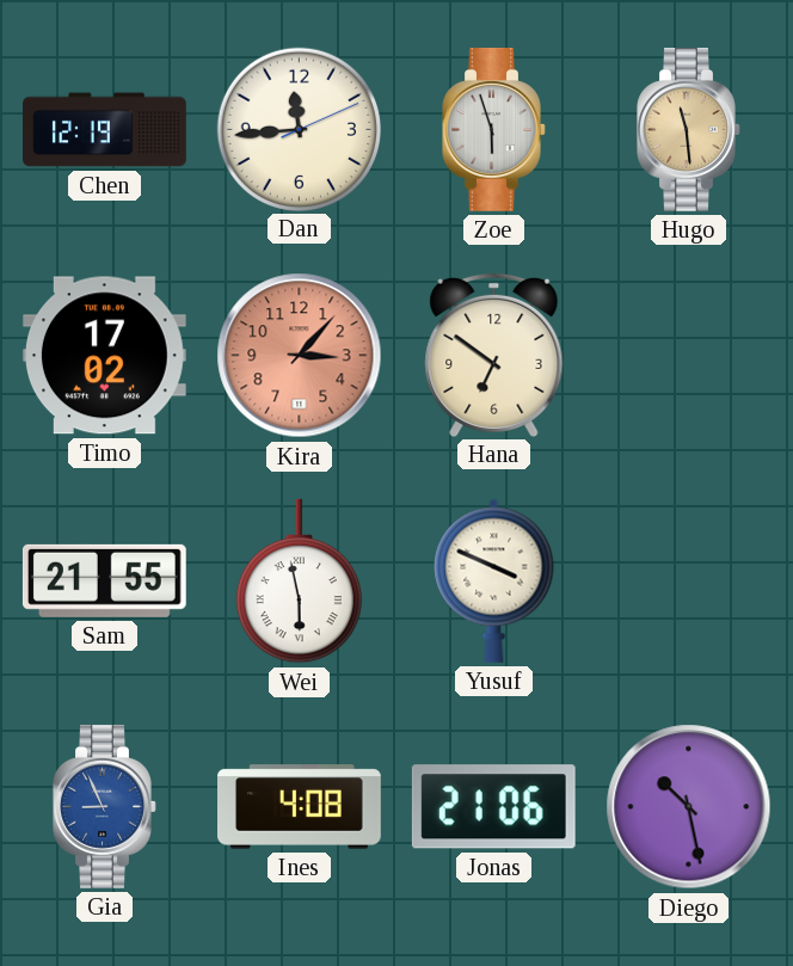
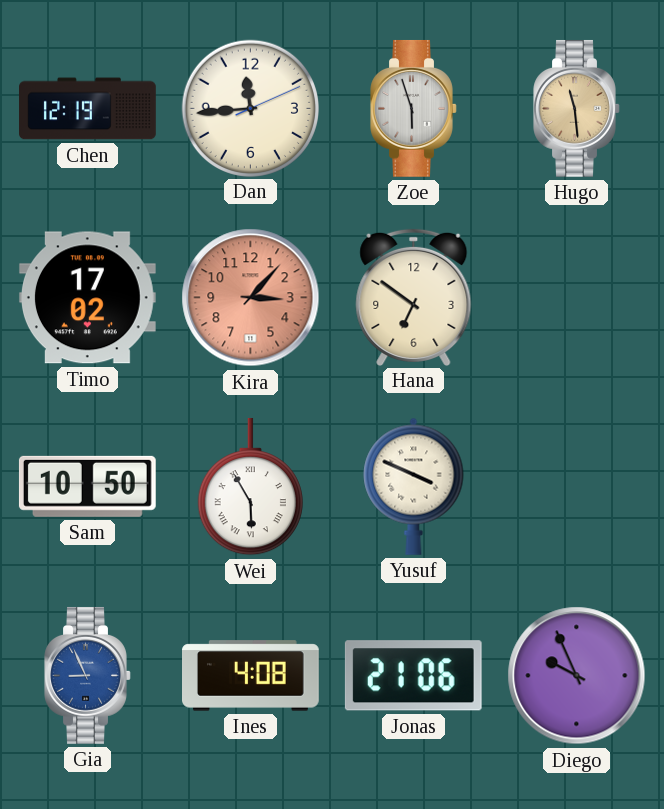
Sam: 21:55 -> 10:50
Wei: 5:58 -> 5:55
Diego: 10:28 -> 9:56
